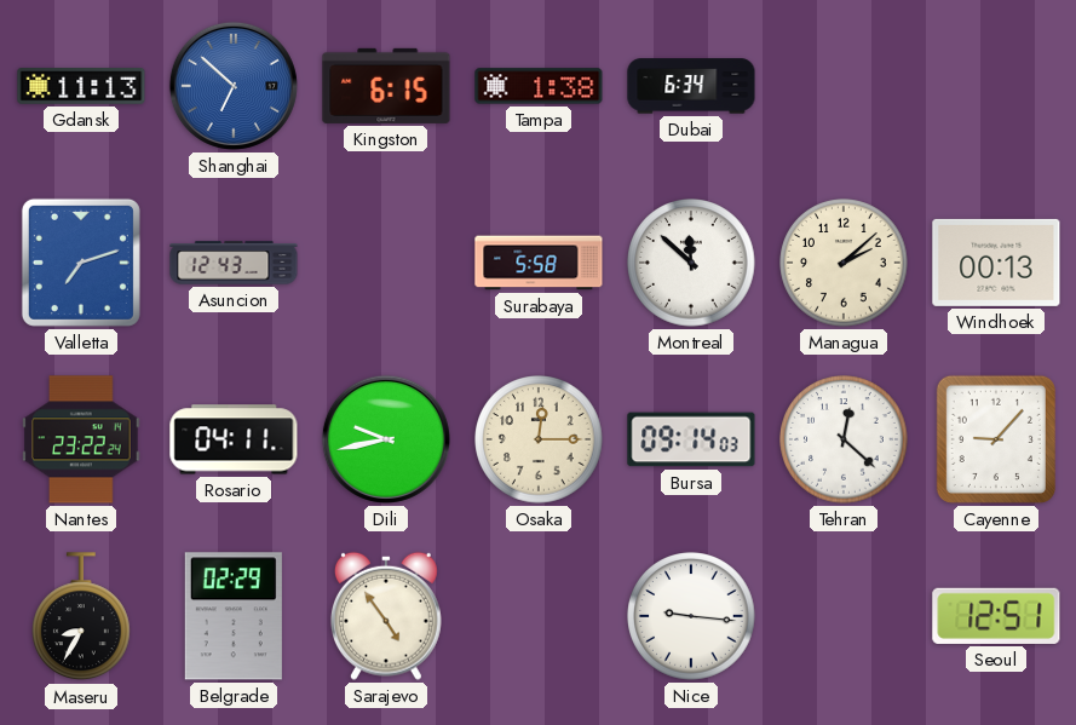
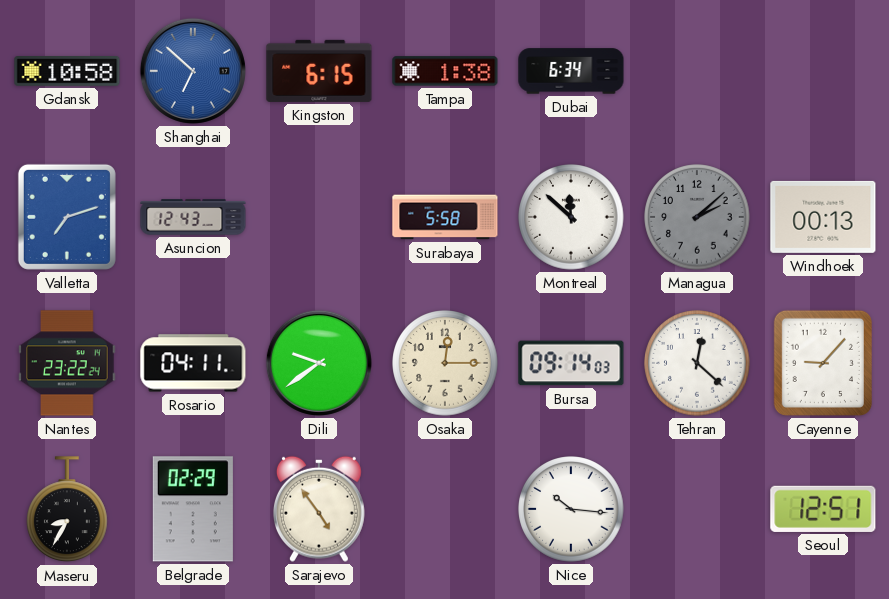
Gdansk: 11:13 -> 10:58
Managua dial: cream -> grey
Dili: 9:43 -> 9:39
Nice: 9:16 -> 10:16
